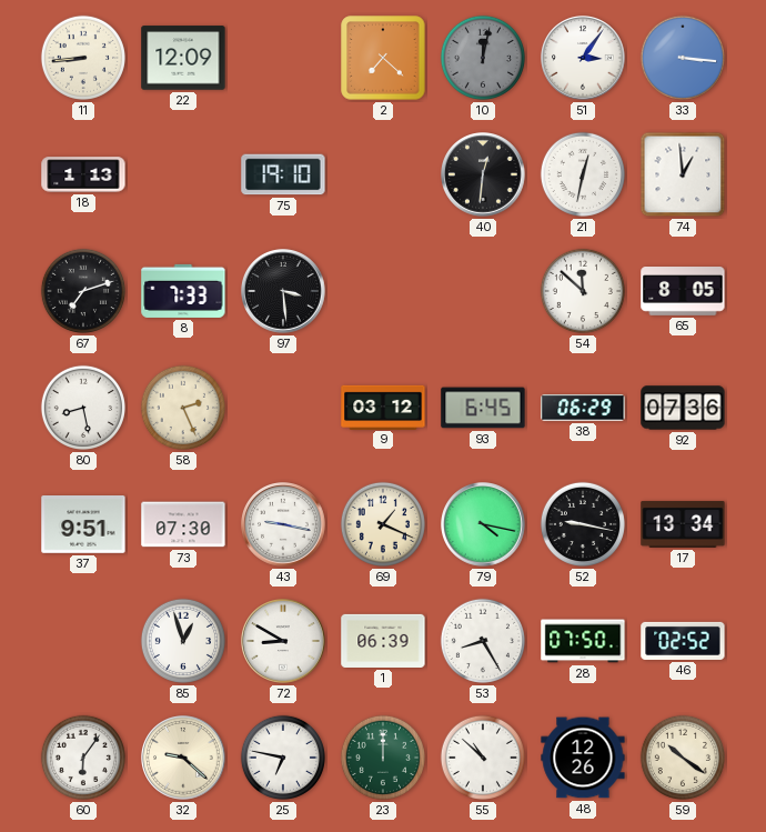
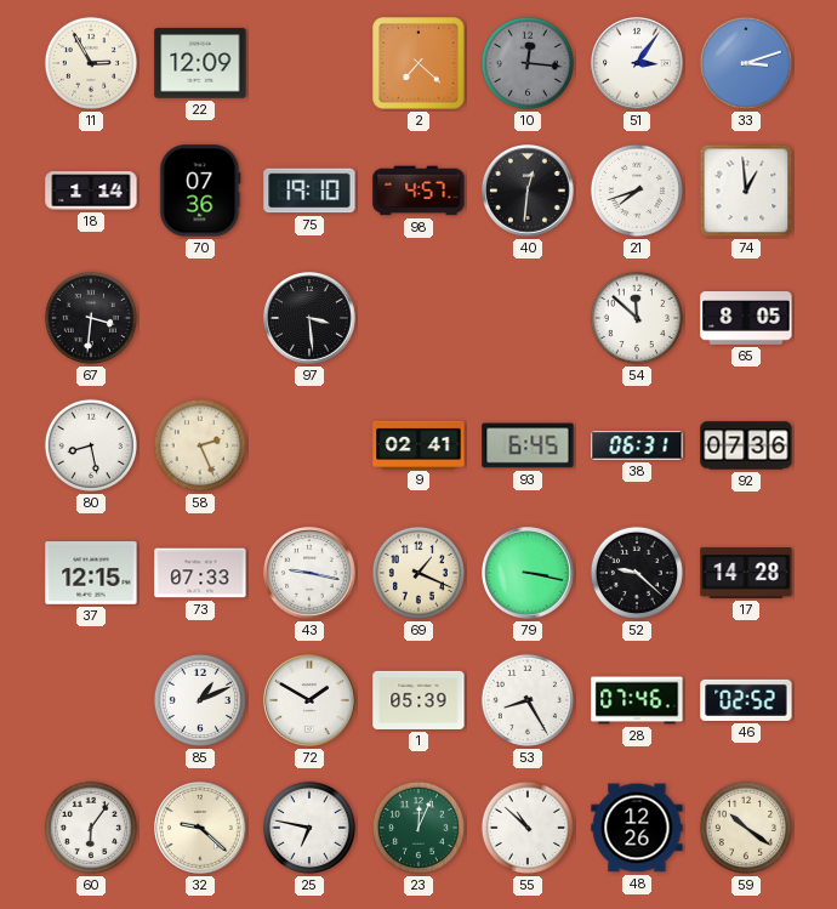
11: 8:44 -> 2:55
10: 12:02 -> 12:16
33: 3:16 -> 3:12
18: 1:13 -> 1:14
70: none -> 07:36
98: none -> 4:57
21: 12:32 -> 7:42
67: 7:12 -> 3:31
8: 7:33 -> none
9: 03:12 -> 02:41
38: 06:29 -> 06:31
37: 9:51 -> 12:15
73: 07:30 -> 07:33
79: 4:17 -> 3:17
52: 9:17 -> 9:22
17: 13:34 -> 14:28
85: 12:57 -> 1:11
72: 8:50 -> 1:50
1: 06:39 -> 05:39
28: 07:50 -> 07:46
23: 12:00 -> 12:04
